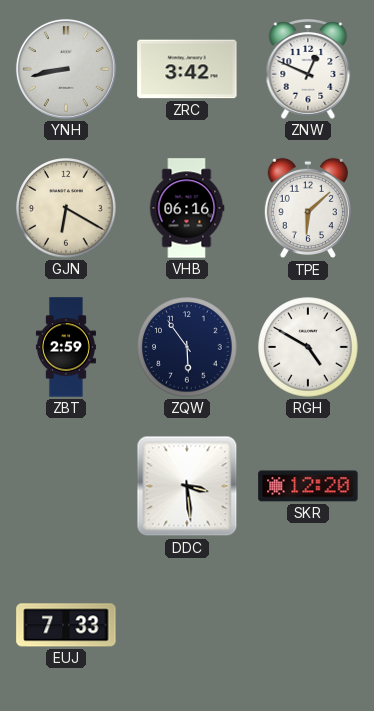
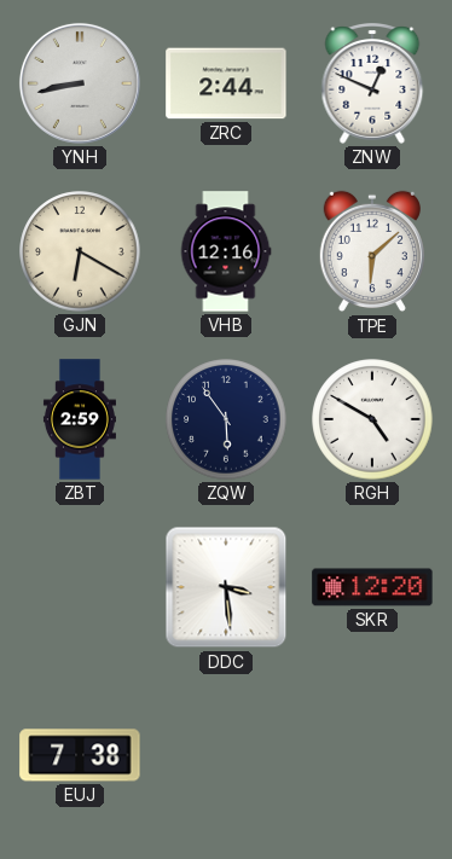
ZRC: 3:42 -> 2:44
VHB: 06:16 -> 12:16
EUJ: 7:33 -> 7:38
